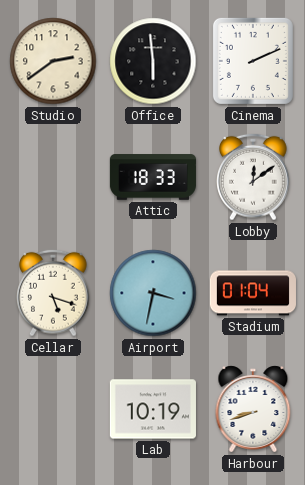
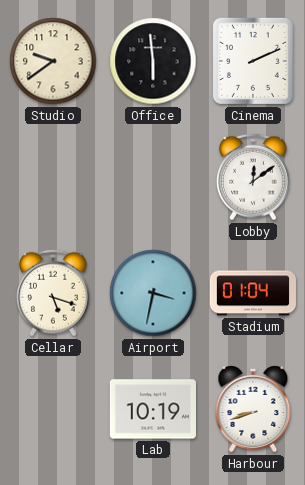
Studio: 2:39 -> 9:39
Attic: 18:33 -> none
